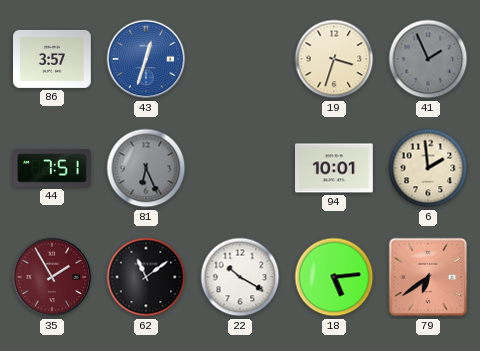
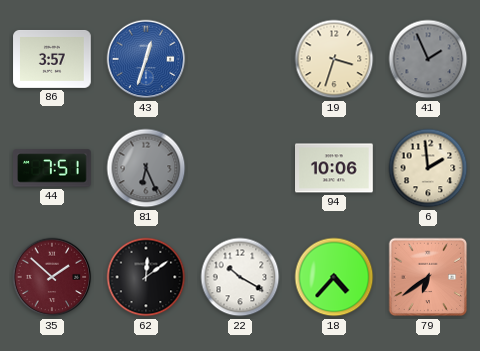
94: 10:01 -> 10:06
35: 1:55 -> 1:52
62: 11:09 -> 12:09
18: 5:14 -> 4:37
